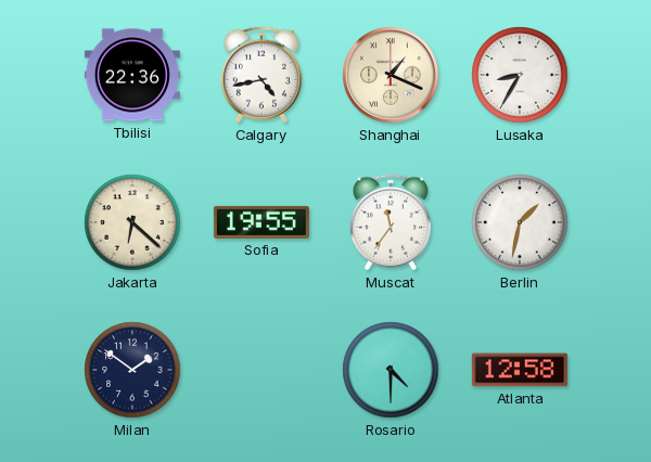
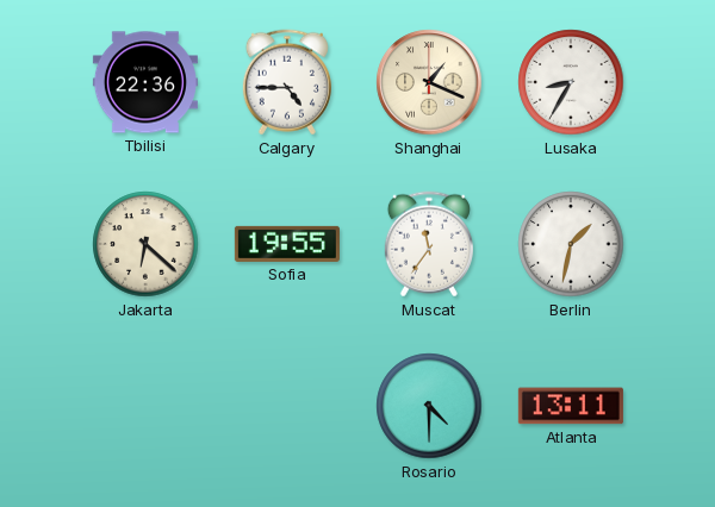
Calgary: 4:43 -> 4:45
Milan: 1:51 -> none
Atlanta: 12:58 -> 13:11
